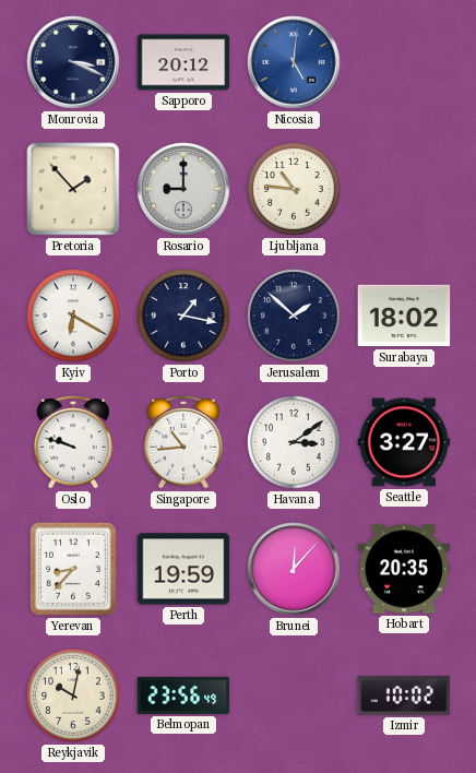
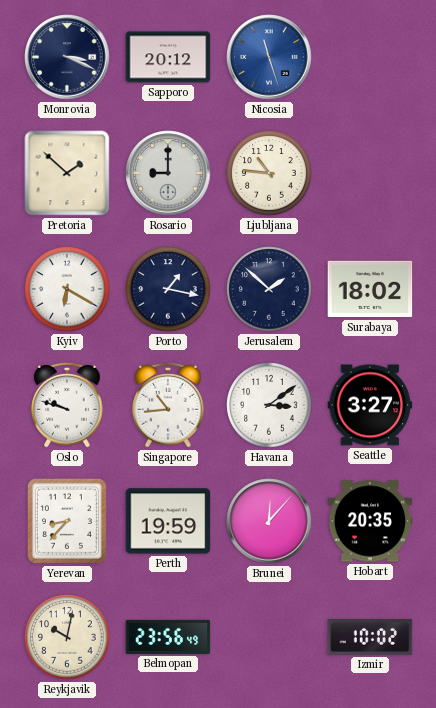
Nicosia: 5:01 -> 11:27
Pretoria: 1:53 -> 1:52
